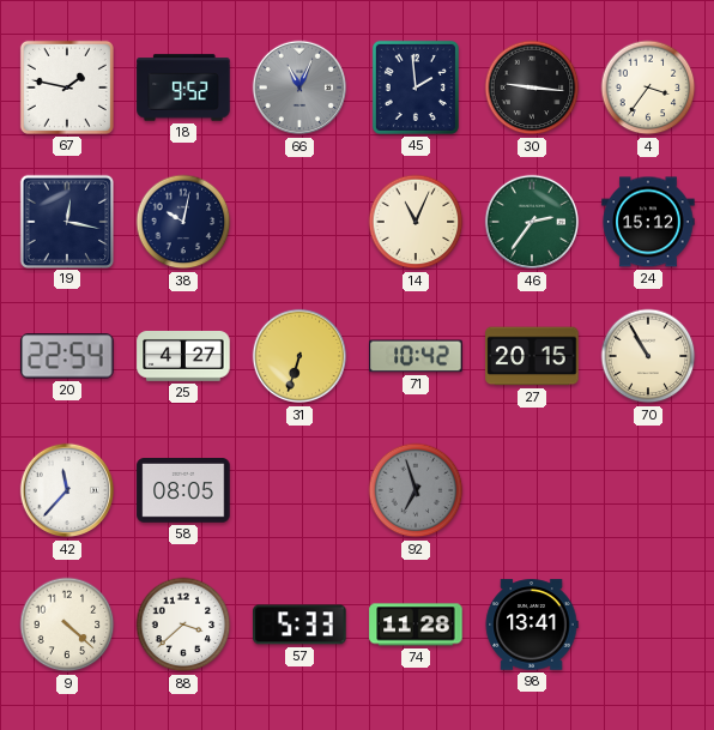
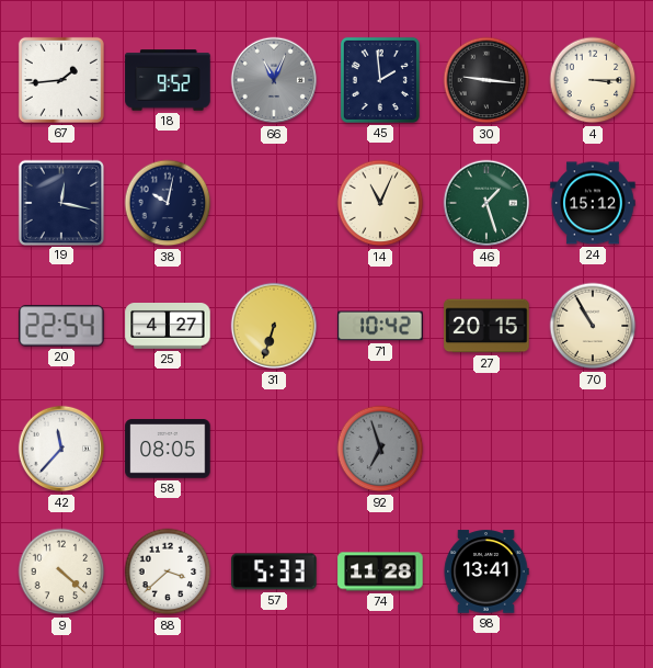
67: 1:47 -> 1:44
4: 3:36 -> 3:15
46: 2:36 -> 1:27
